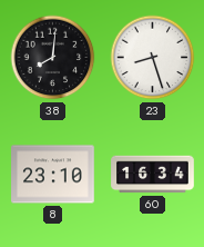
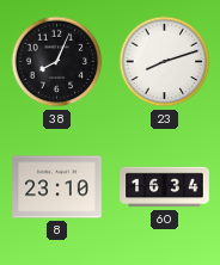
38: 8:01 -> 8:04
23: 8:27 -> 8:12
